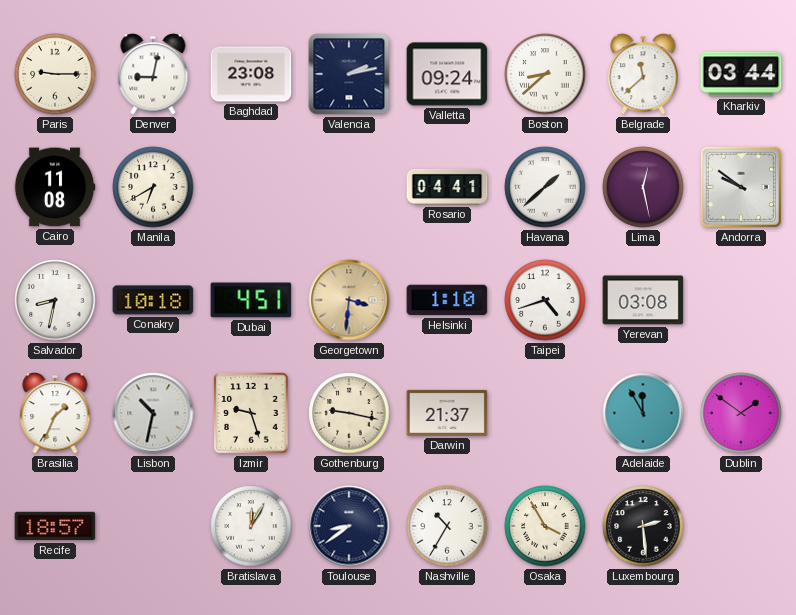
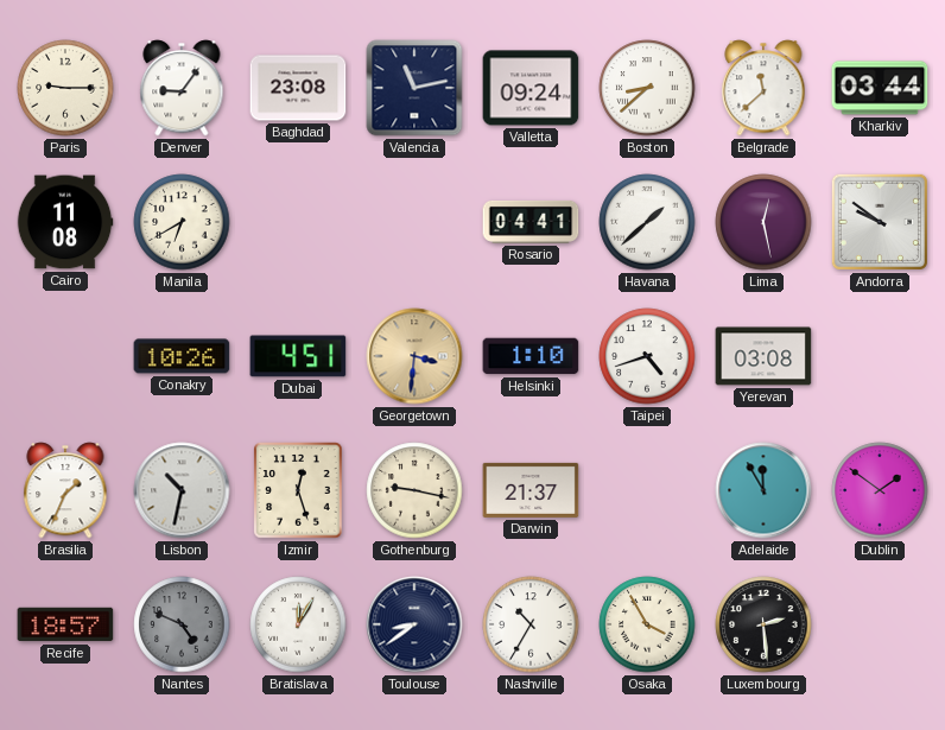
Denver: 9:02 -> 9:06
Valencia: 2:13 -> 11:13
Salvador: 8:32 -> none
Conakry: 10:18 -> 10:26
Izmir: 9:27 -> 12:27
Nantes: none -> 4:49
